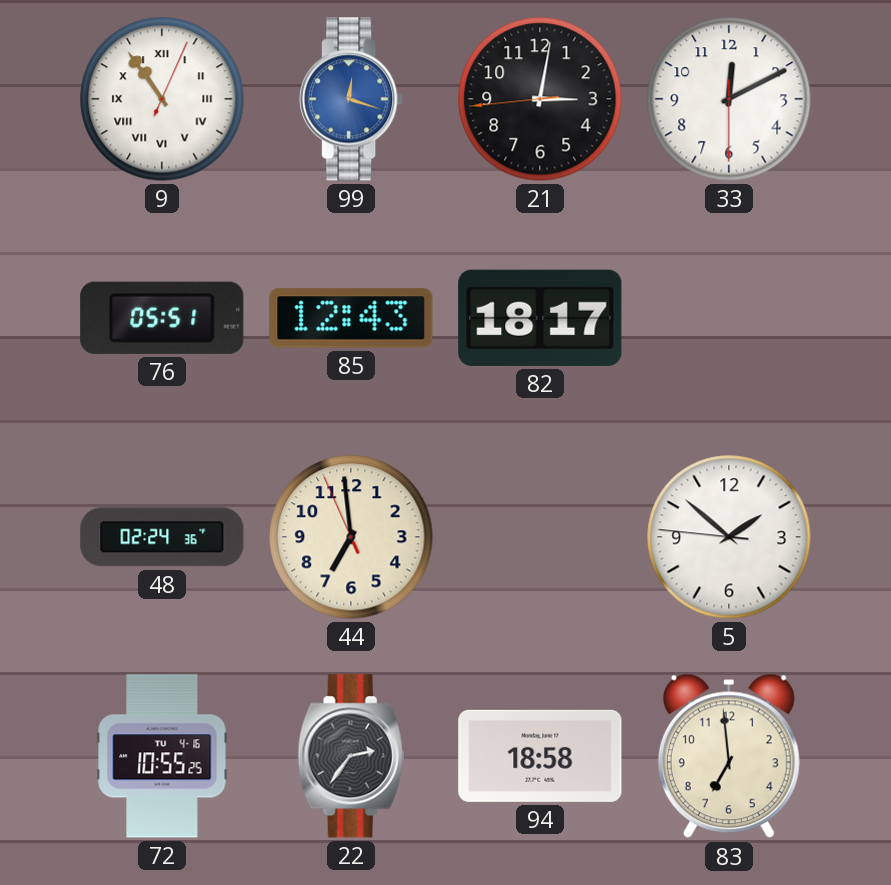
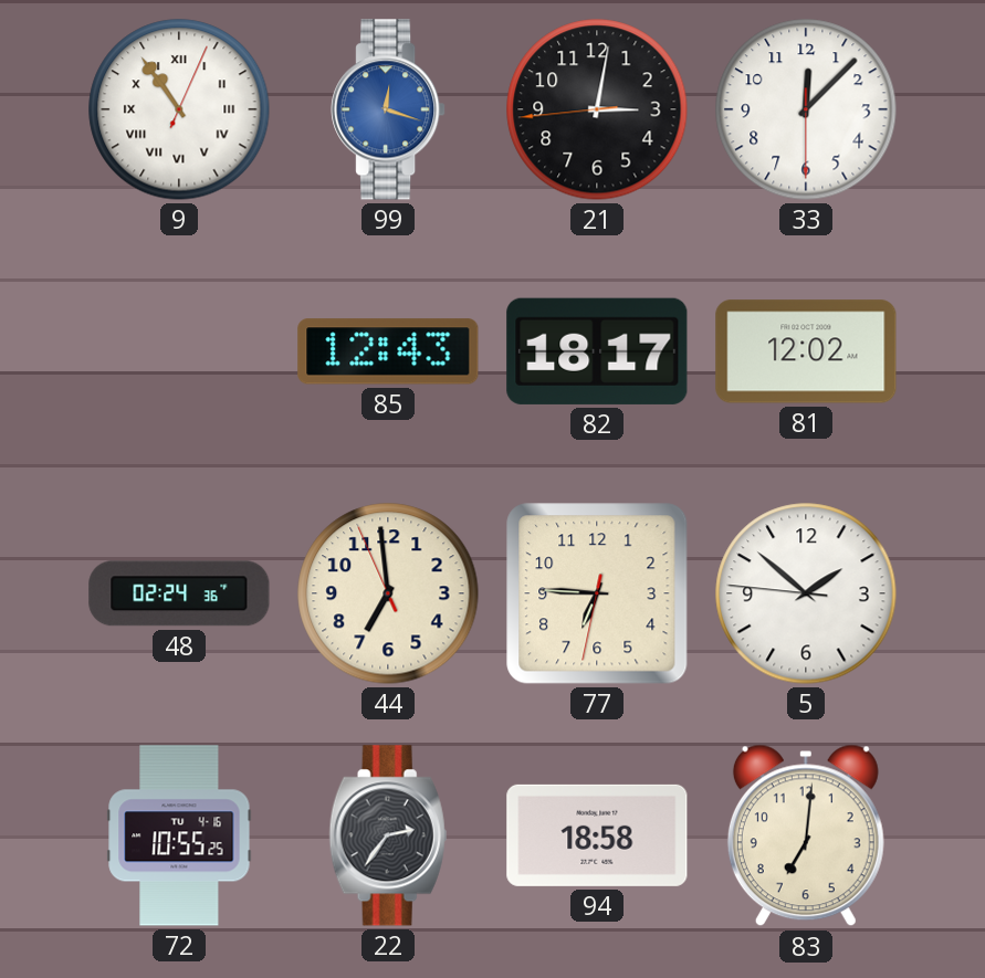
33: 12:10 -> 12:07
76: 05:51 -> none
81: none -> 12:02
77: none -> 6:45
83: 6:59 -> 7:01
